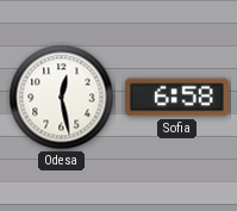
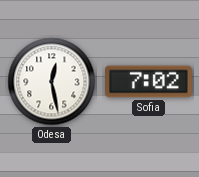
Sofia: 6:58 -> 7:02
